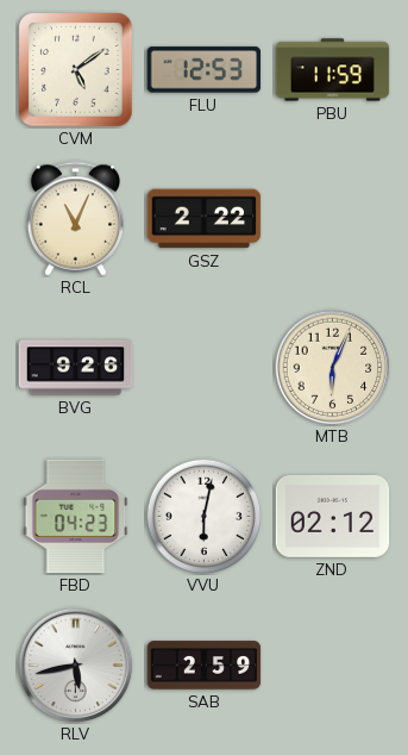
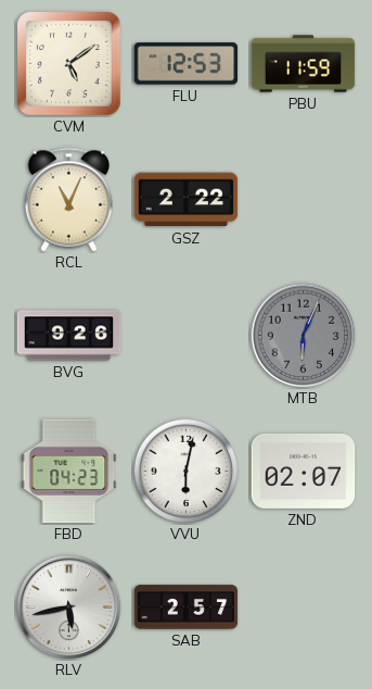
MTB dial: cream -> grey
ZND: 02:12 -> 02:07
SAB: 2:59 -> 2:57
